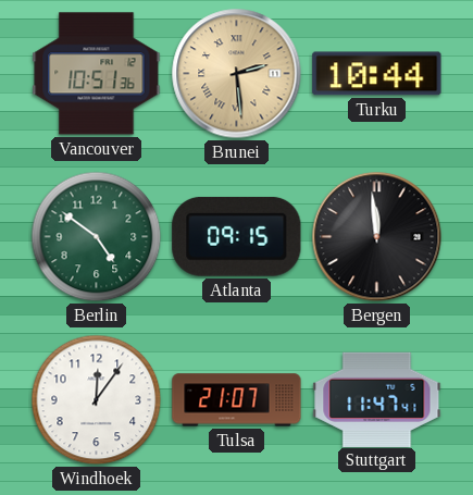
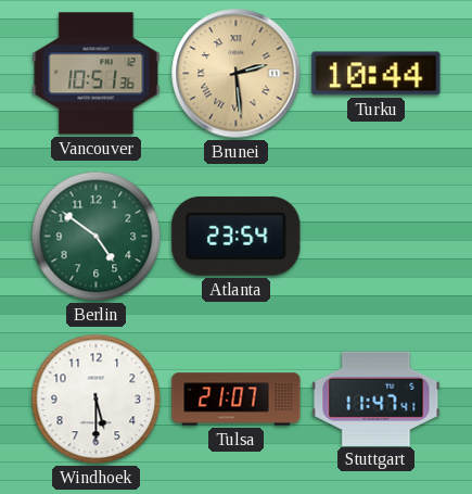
Atlanta: 09:15 -> 23:54
Bergen: 11:59 -> none
Windhoek: 12:06 -> 5:30
